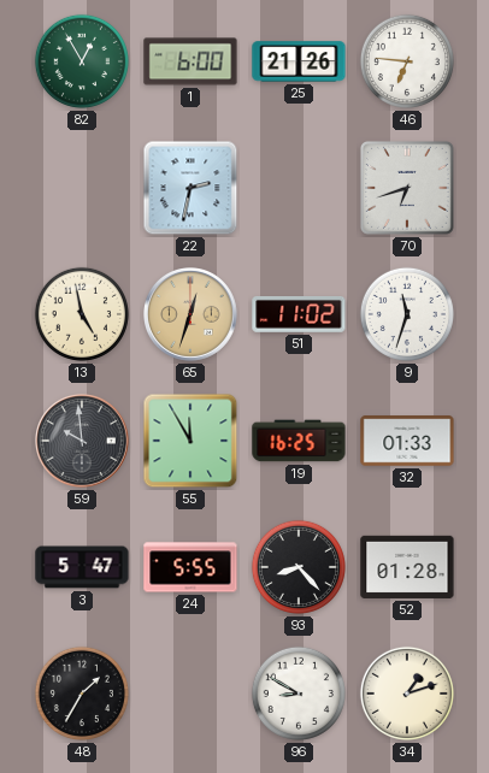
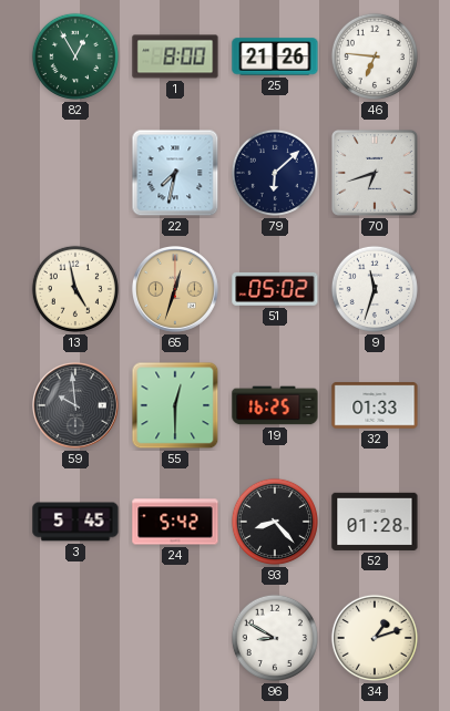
1: 6:00 -> 8:00
22: 2:32 -> 7:32
79: none -> 6:08
51: 11:02 -> 05:02
55: 11:55 -> 12:30
3: 5:47 -> 5:45
24: 5:55 -> 5:42
48: 1:35 -> none
